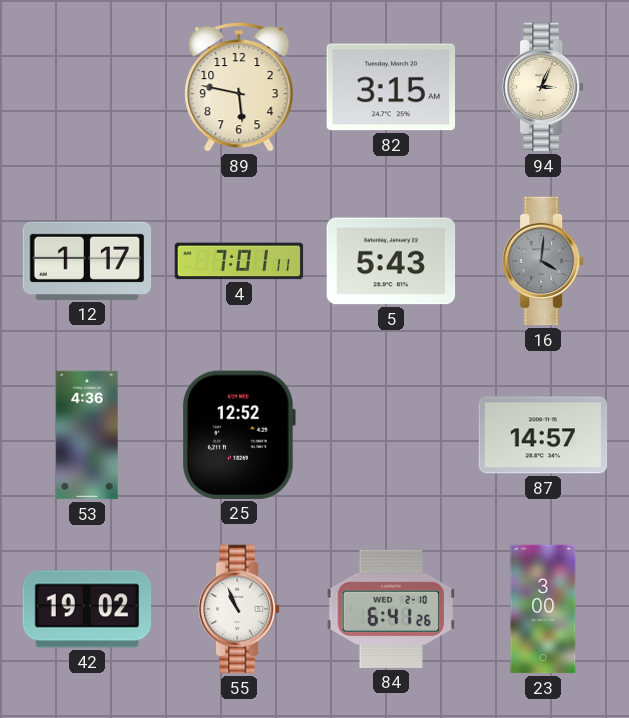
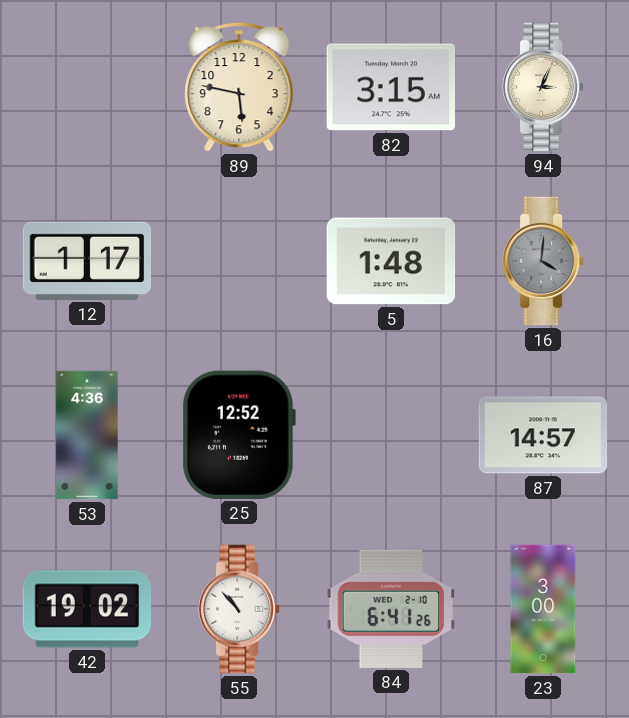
4: 7:01 -> none
5: 5:43 -> 1:48
55: 10:56 -> 10:53
